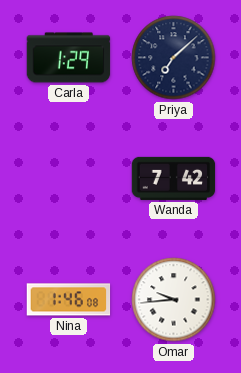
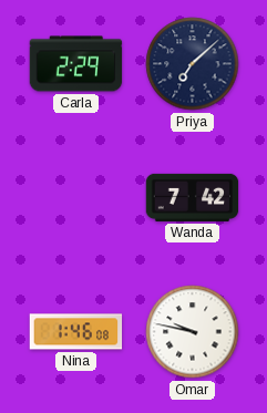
Carla: 1:29 -> 2:29
Omar: 9:44 -> 9:47
